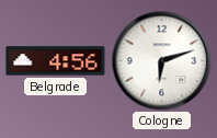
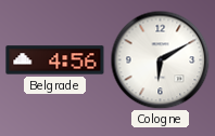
Cologne: 6:12 -> 6:10
